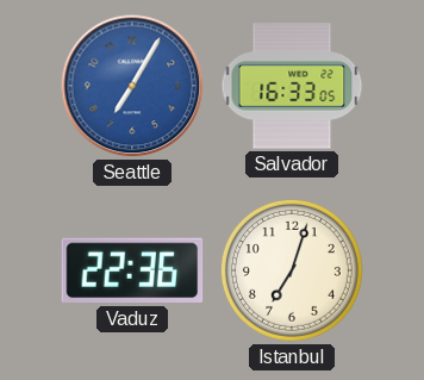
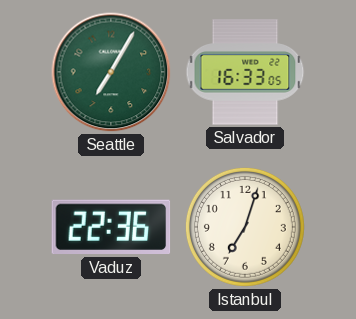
Seattle dial: blue -> green
